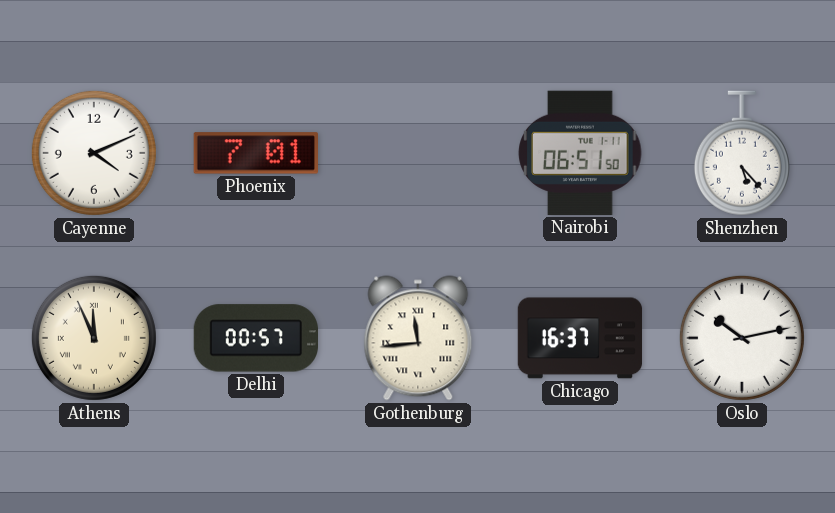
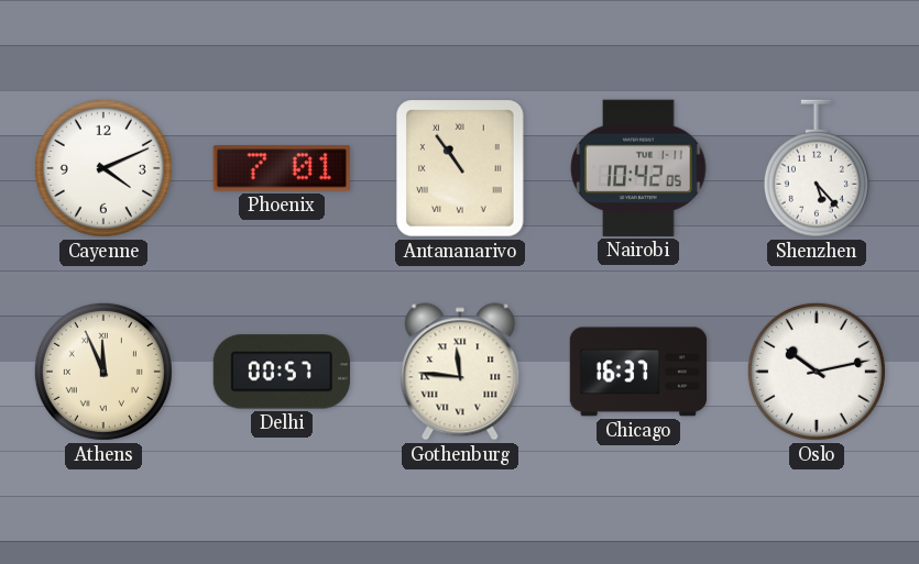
Antananarivo: none -> 10:54
Nairobi: 06:51 -> 10:42
Gothenburg: 11:44 -> 11:46
